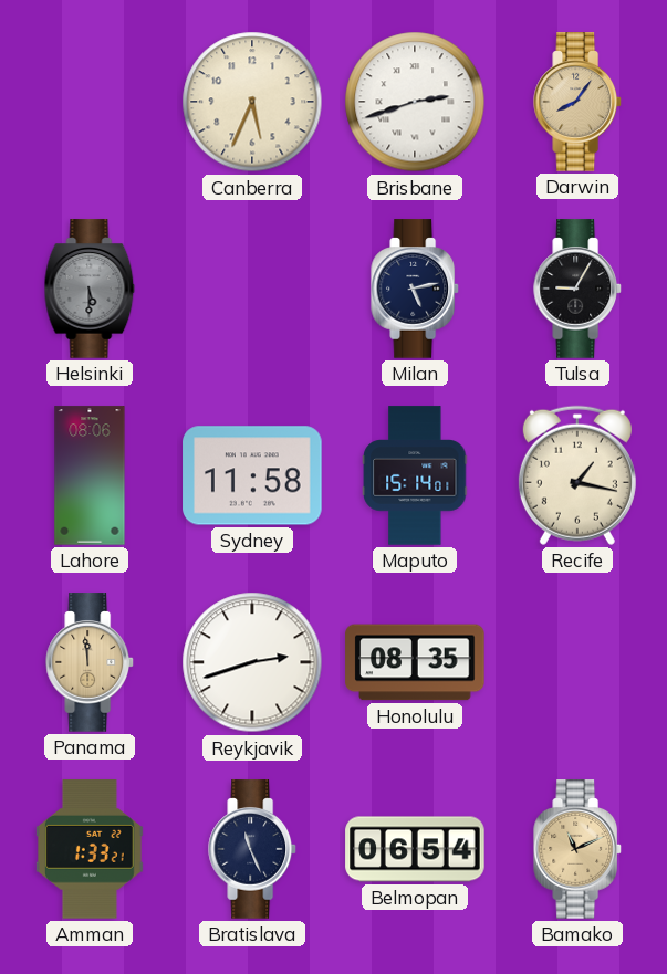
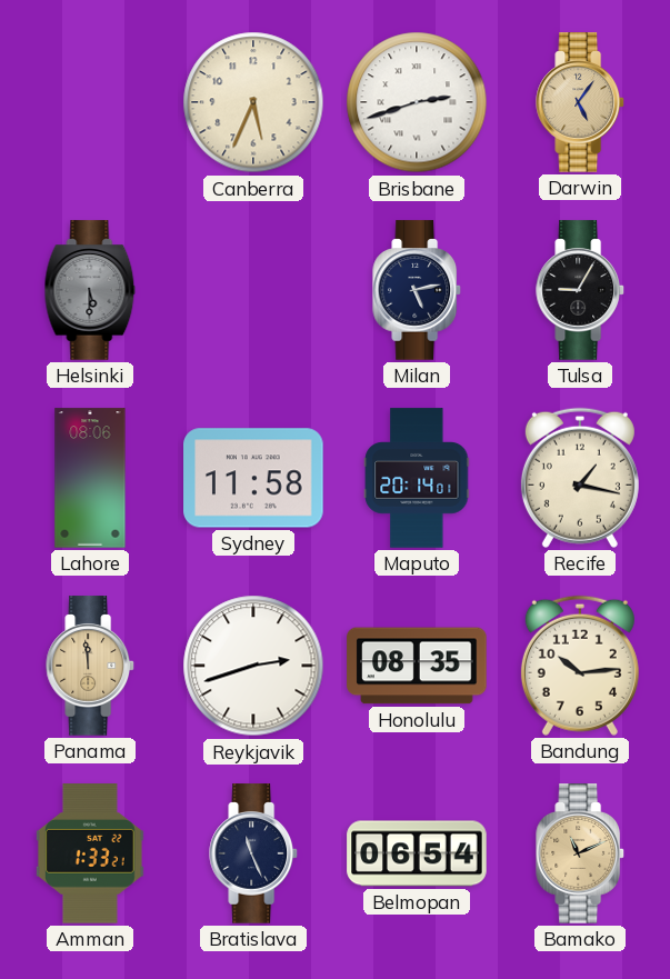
Darwin: 8:06 -> 5:06
Maputo: 15:14 -> 20:14
Bandung: none -> 10:14
